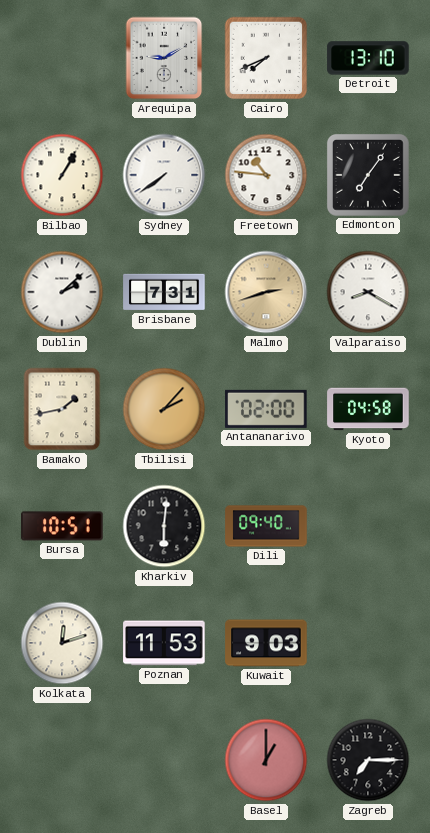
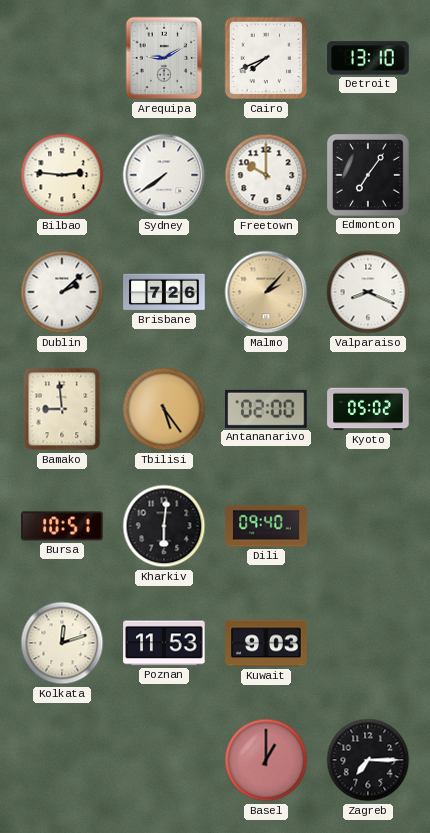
Bilbao: 1:05 -> 2:46
Freetown: 10:46 -> 10:00
Brisbane: 7:31 -> 7:26
Malmo: 2:42 -> 2:07
Valparaiso: 8:20 -> 8:19
Bamako: 1:43 -> 8:59
Tbilisi: 2:07 -> 5:24
Kyoto: 04:58 -> 05:02
